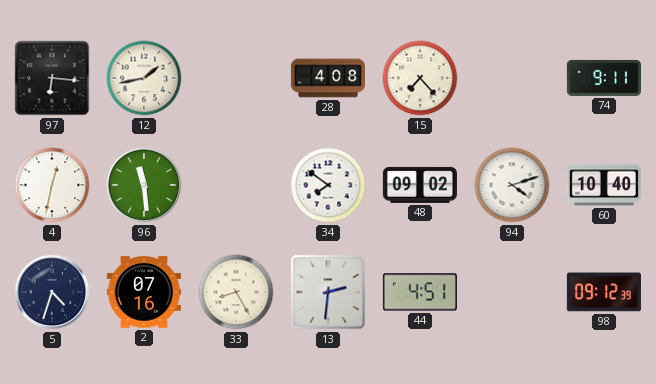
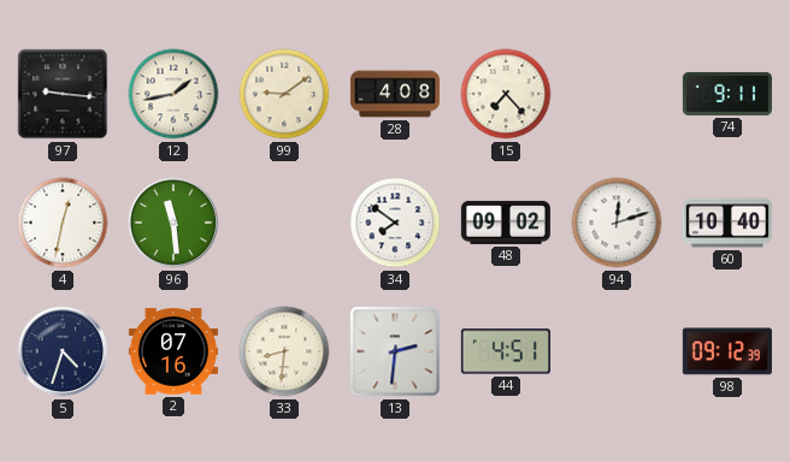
97: 6:16 -> 9:16
99: none -> 9:09
94: 4:12 -> 12:12
33: 8:25 -> 8:31
